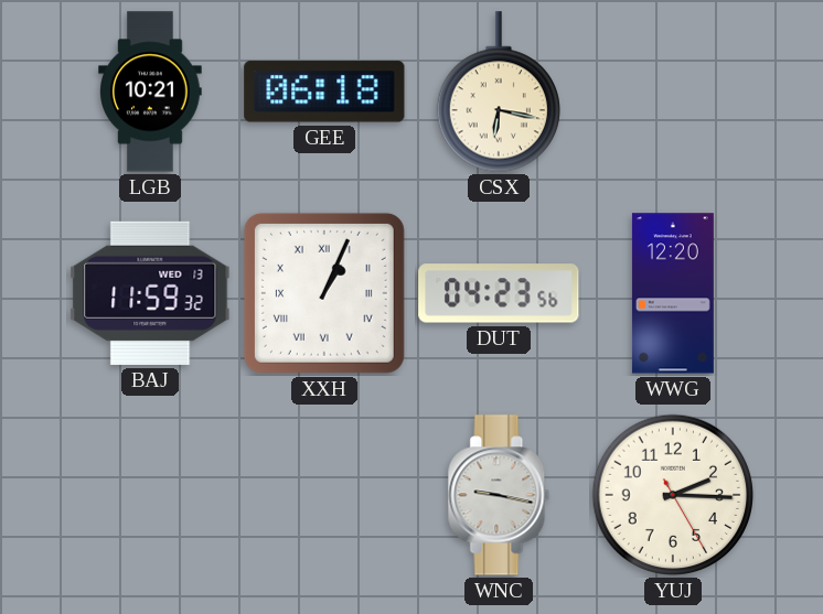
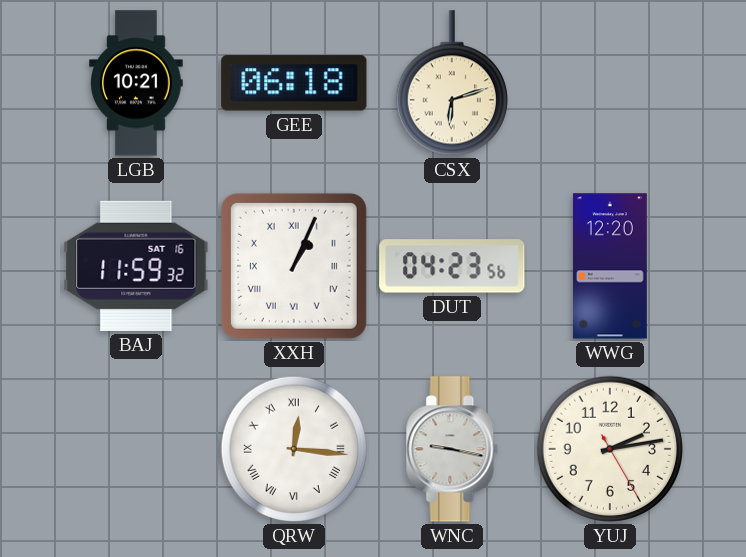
CSX: 6:17 -> 6:12
BAJ date: WED 13 -> SAT 16
QRW: none -> 12:16
YUJ: 2:15 -> 2:13
